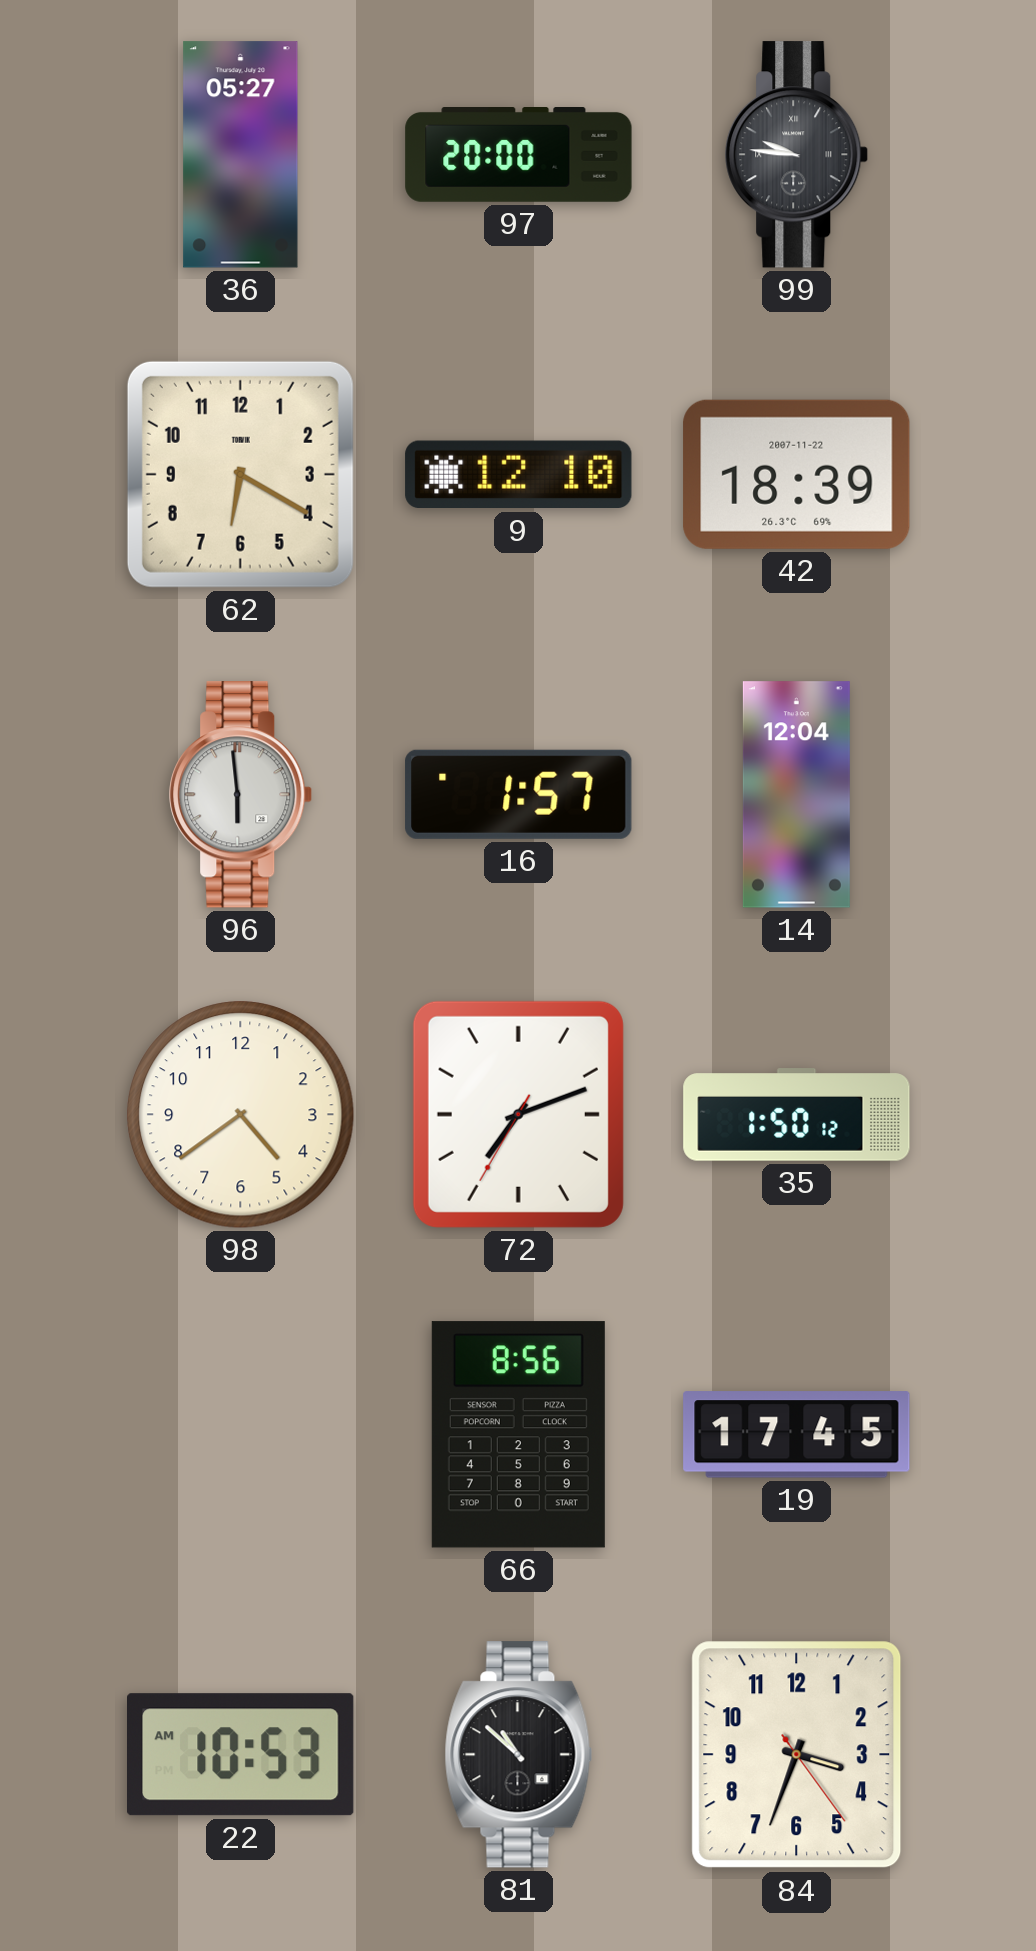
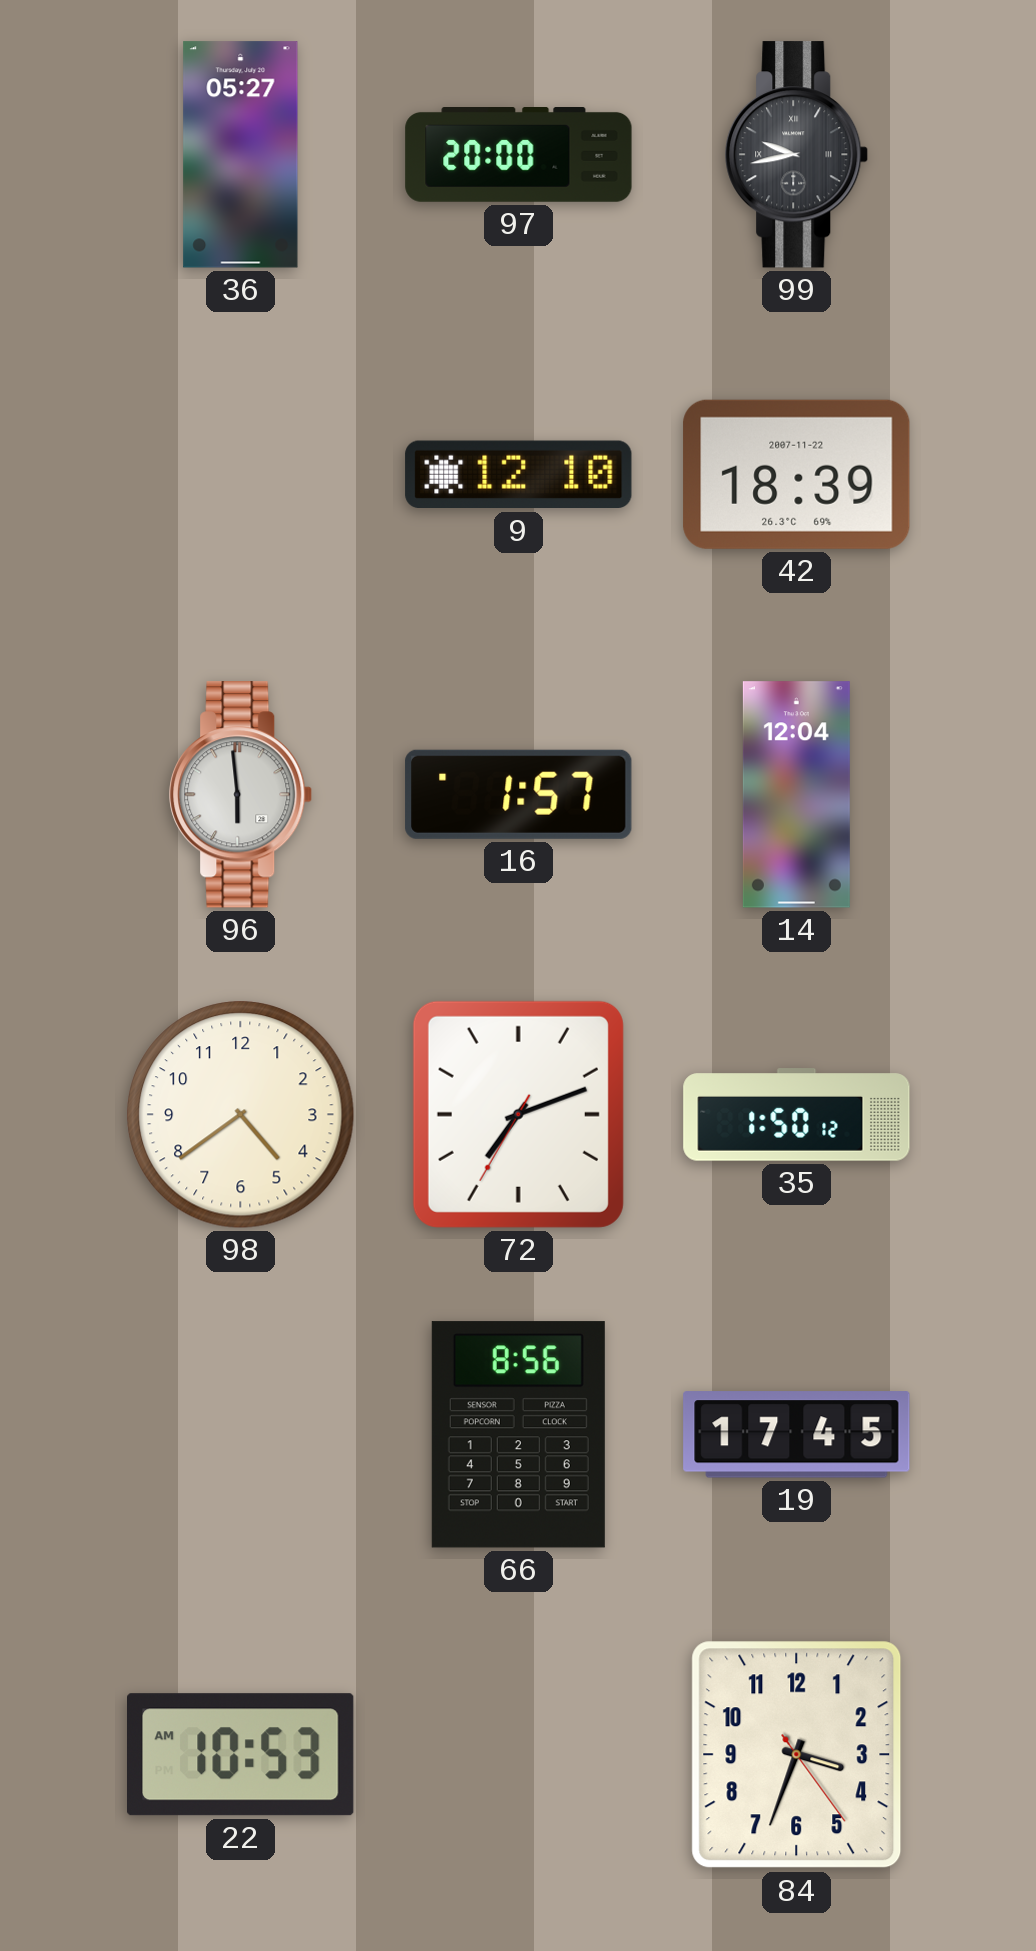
99: 9:46 -> 9:43
62: 6:20 -> none
81: 10:52 -> none
